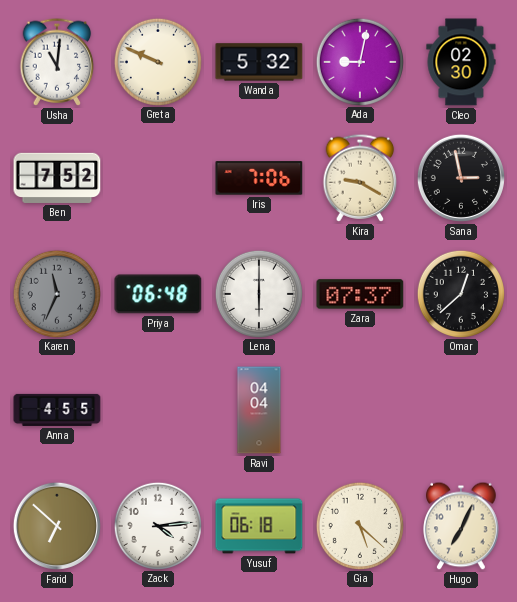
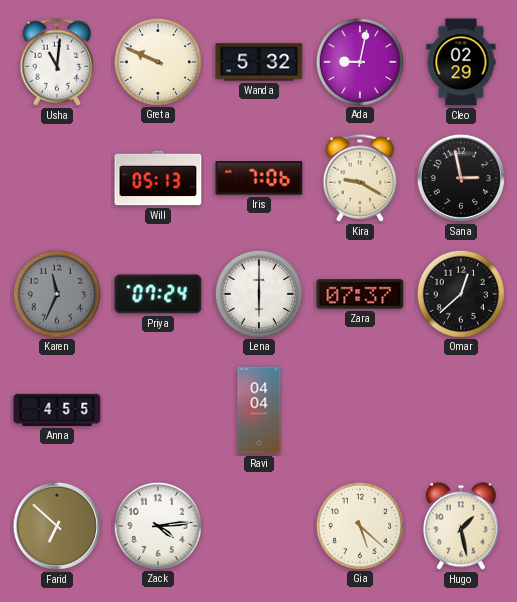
Cleo: 02:30 -> 02:29
Ben: 7:52 -> none
Will: none -> 05:13
Priya: 06:48 -> 07:24
Yusuf: 06:18 -> none
Hugo: 7:04 -> 1:28
